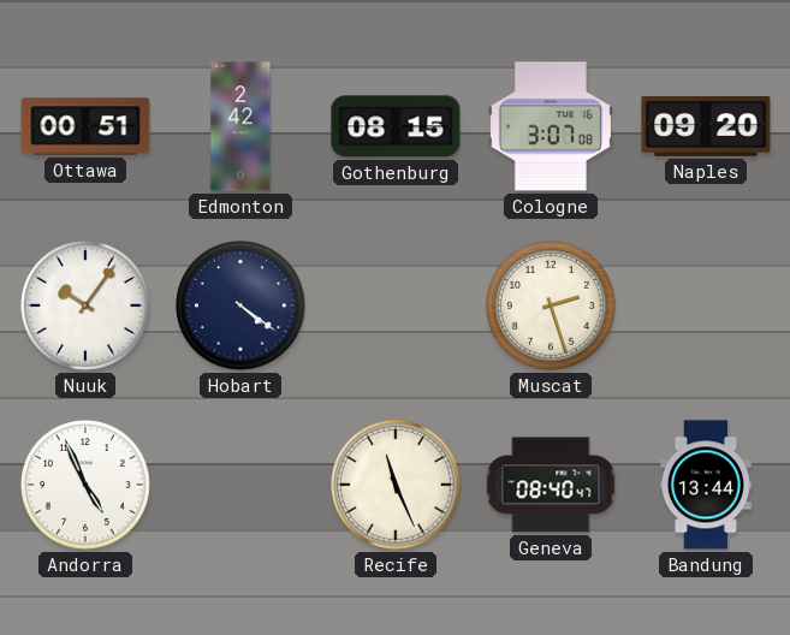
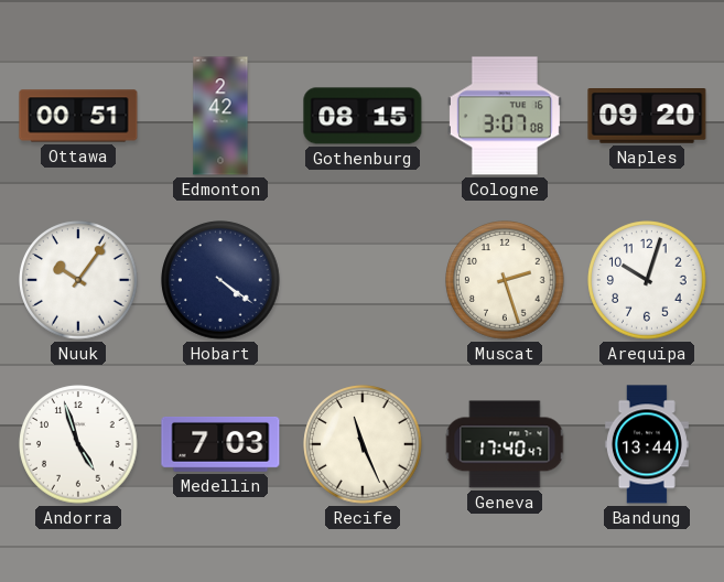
Arequipa: none -> 10:03
Andorra: 4:56 -> 4:57
Medellin: none -> 7:03
Geneva: 08:40 -> 17:40
